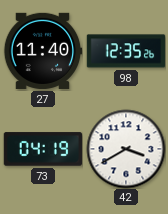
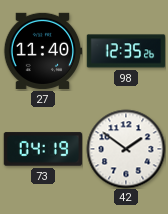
42: 3:40 -> 1:51
